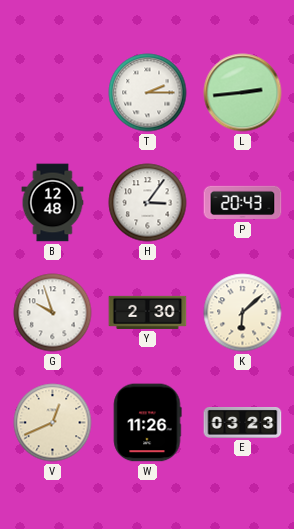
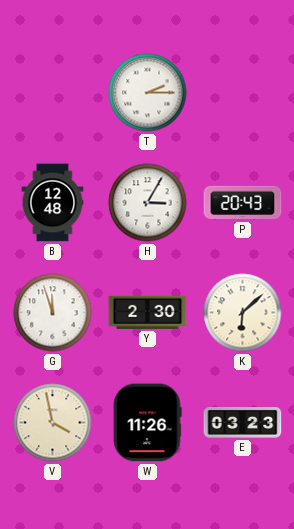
L: 2:44 -> none
H: 3:06 -> 3:05
G: 9:57 -> 11:57
V: 12:41 -> 3:58
